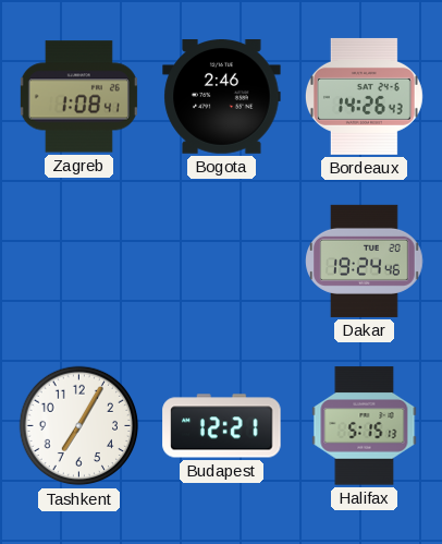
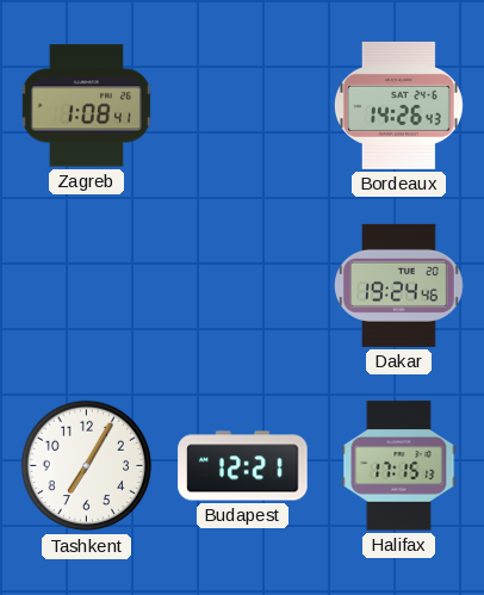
Bogota: 2:46 -> none
Halifax: 5:15 -> 17:15
